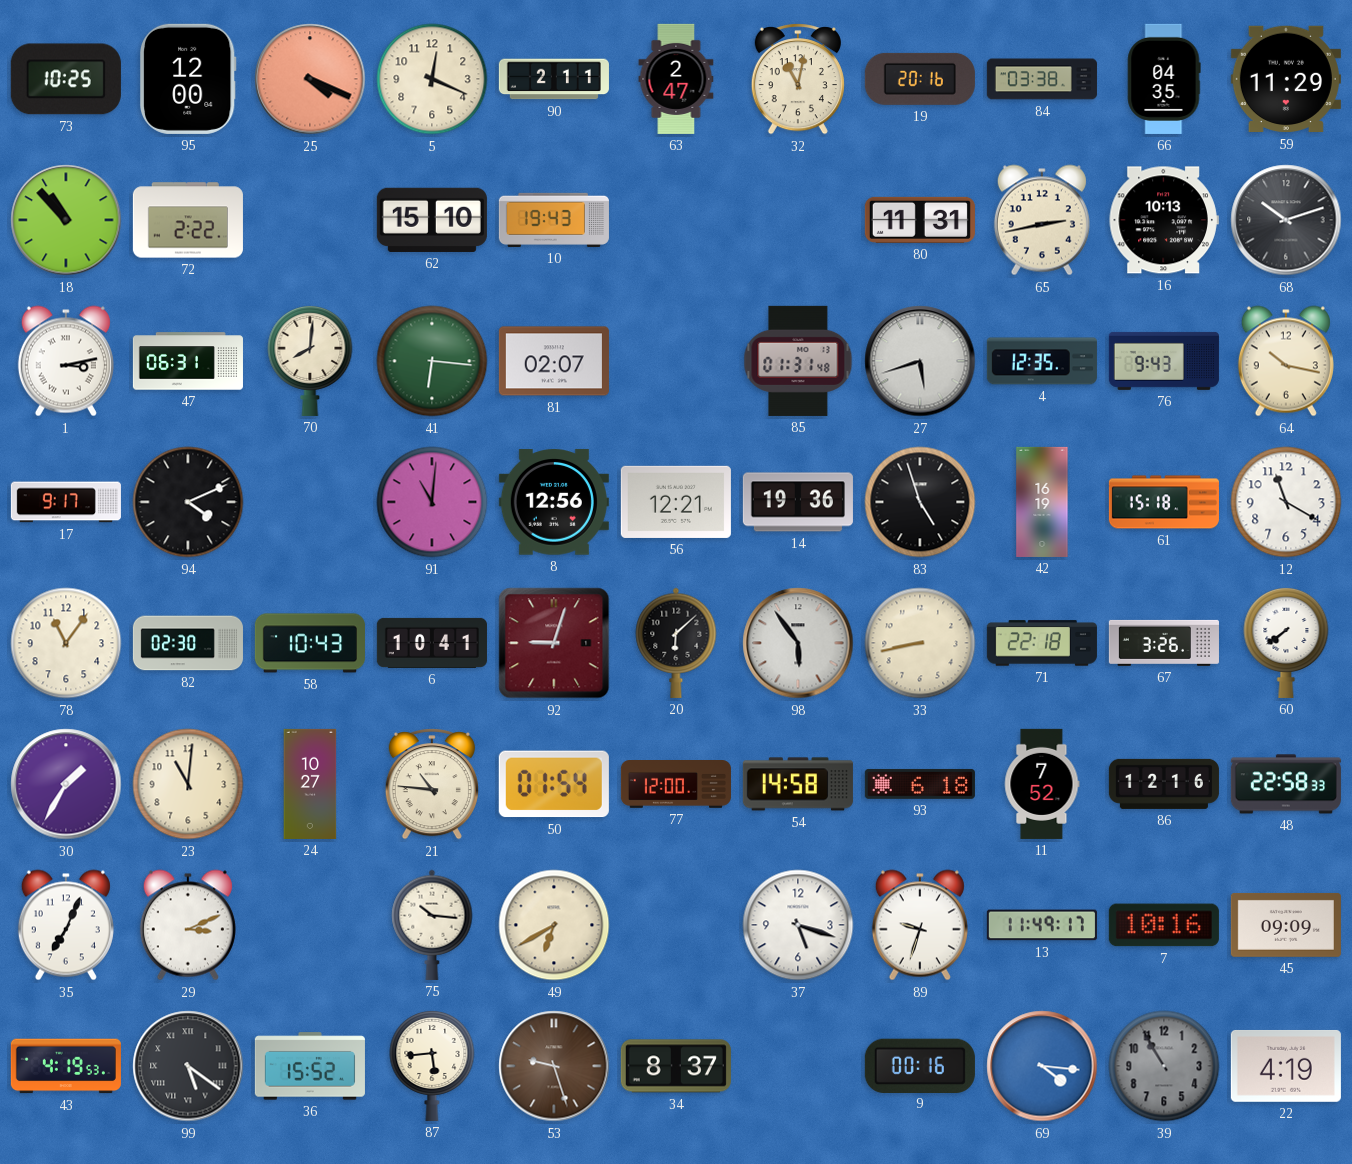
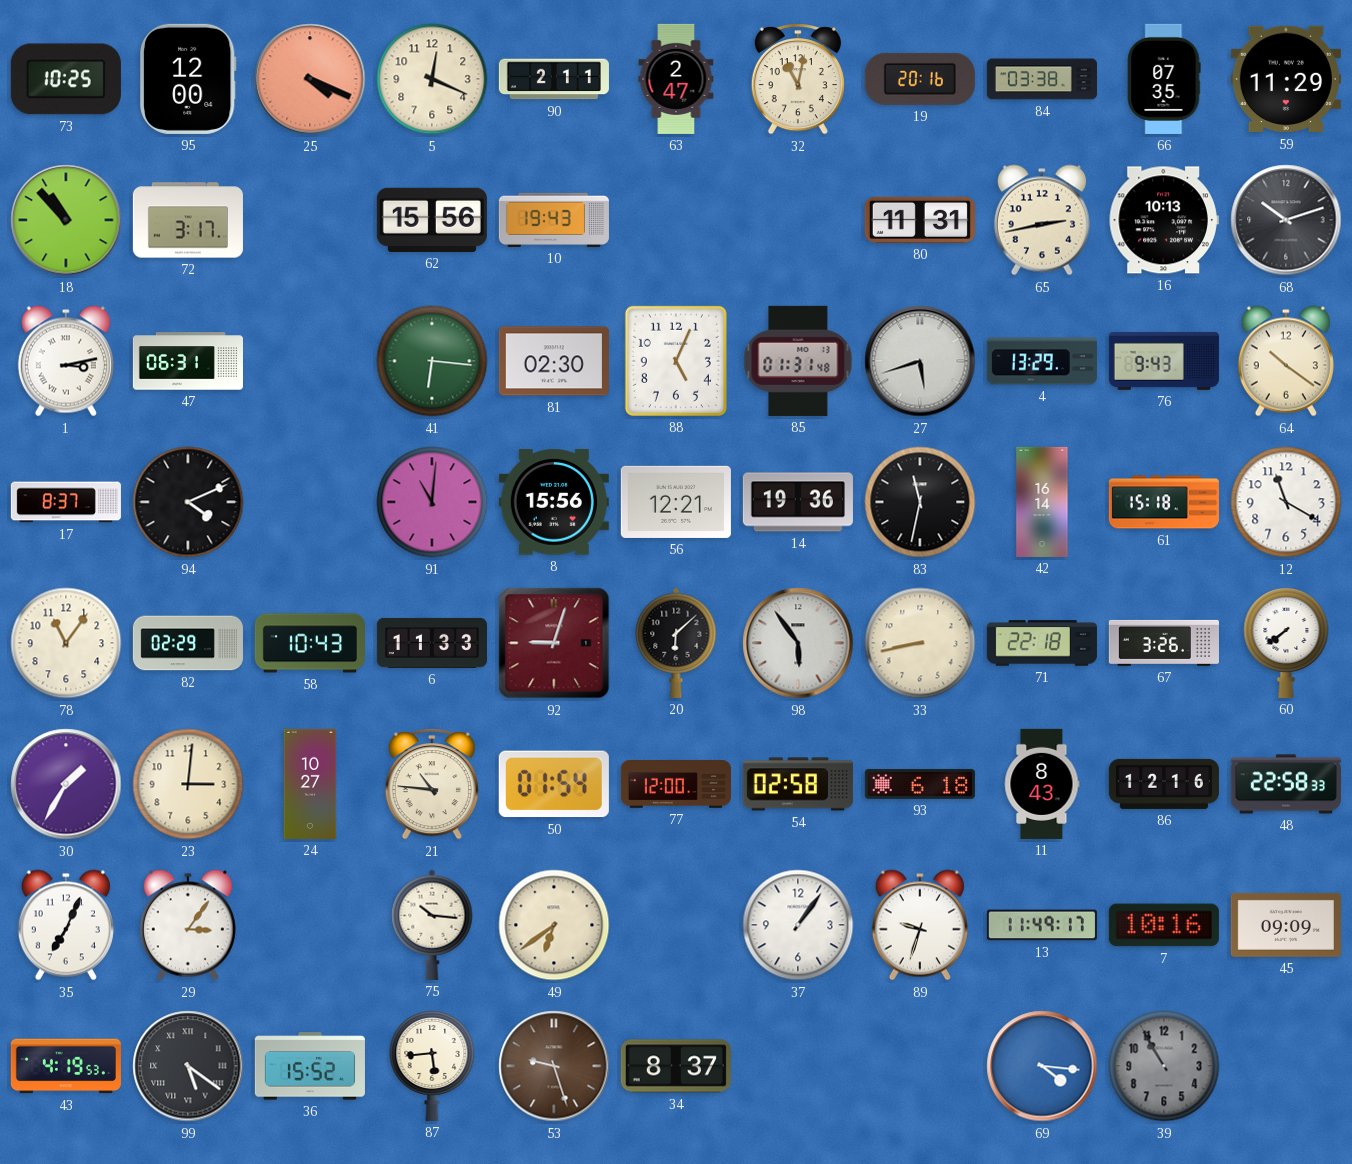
66: 04:35 -> 07:35
72: 2:22 -> 3:17
62: 15:10 -> 15:56
70: 8:01 -> none
81: 02:07 -> 02:30
88: none -> 5:04
4: 12:35 -> 13:29
64: 10:17 -> 10:21
17: 9:17 -> 8:37
8: 12:56 -> 15:56
83: 4:57 -> 11:32
42: 16:19 -> 16:14
82: 02:30 -> 02:29
6: 10:41 -> 11:33
23: 11:01 -> 3:01
54: 14:58 -> 02:58
11: 7:52 -> 8:43
29: 3:11 -> 3:06
49: 6:40 -> 6:39
37: 5:18 -> 1:06
9: 00:16 -> none
22: 4:19 -> none
